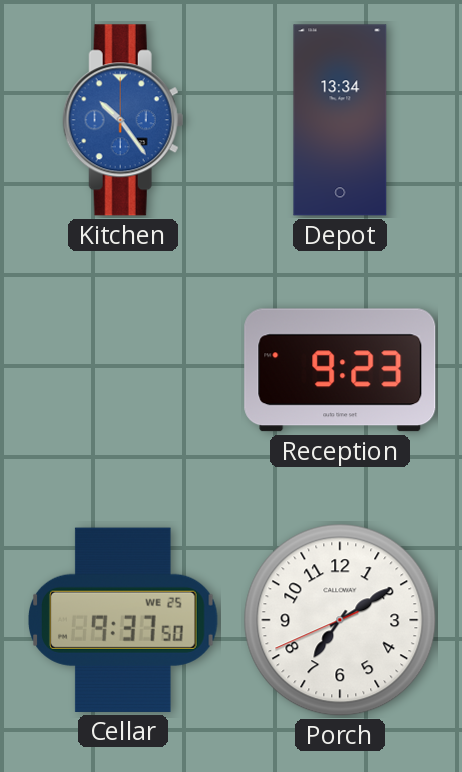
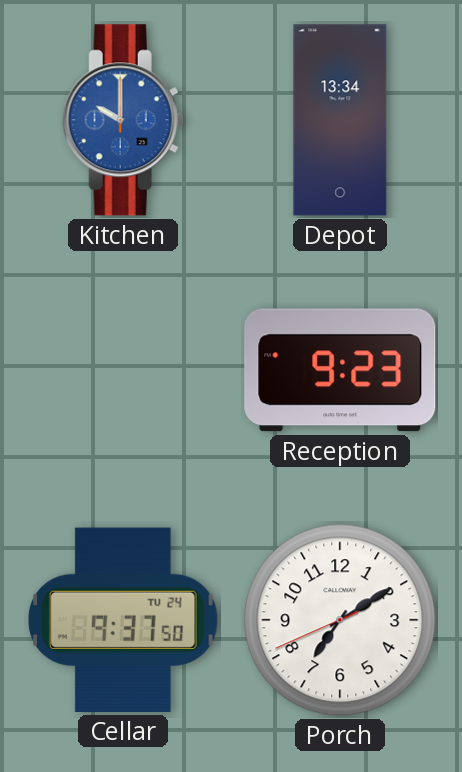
Kitchen: 10:24 -> 10:00
Cellar date: WE 25 -> TU 24
